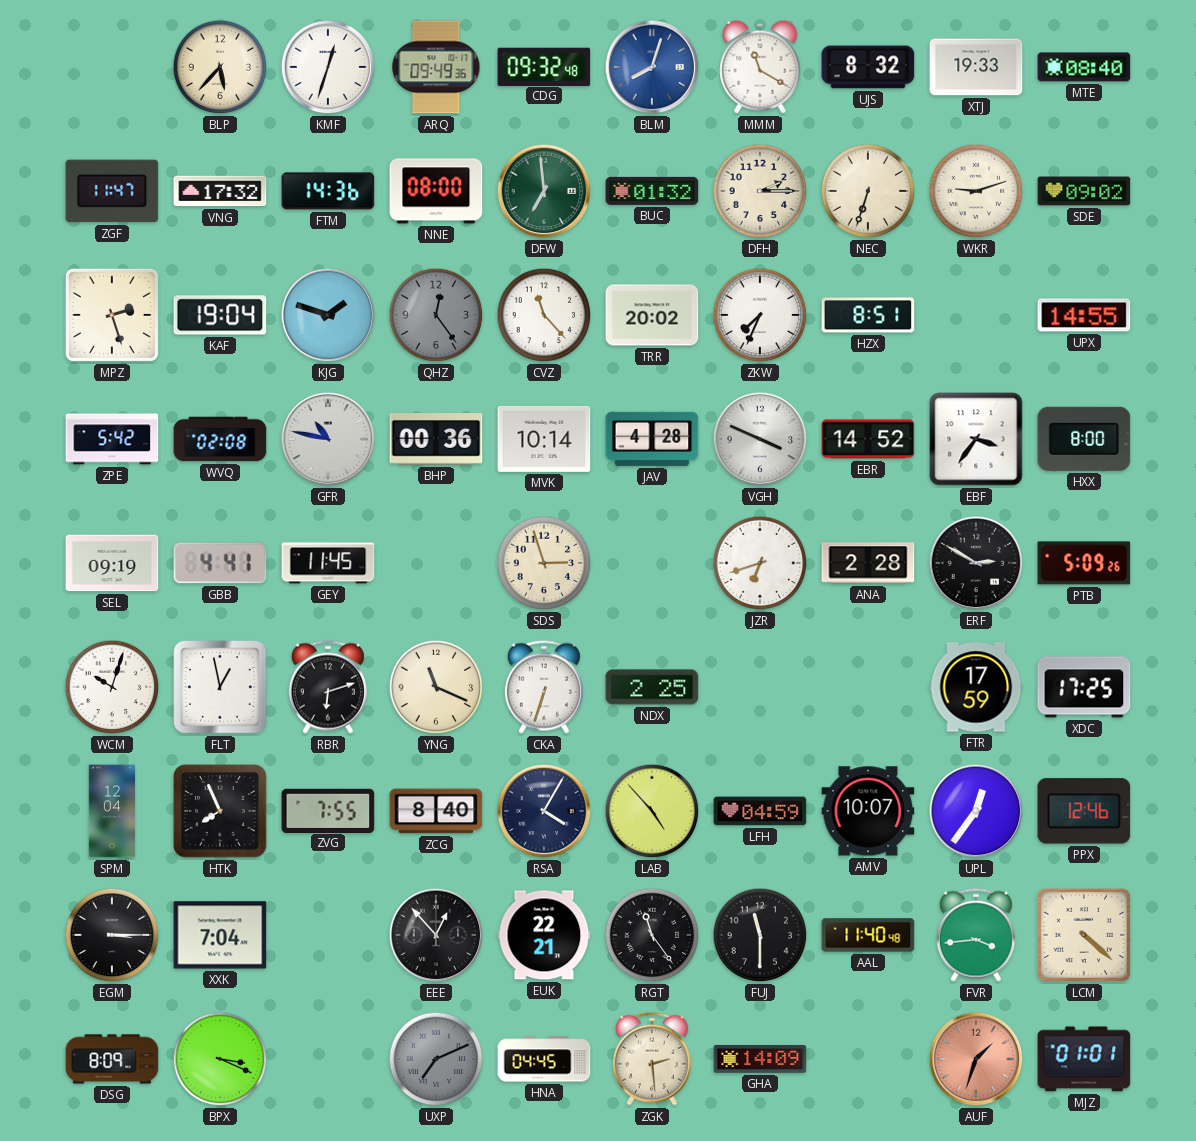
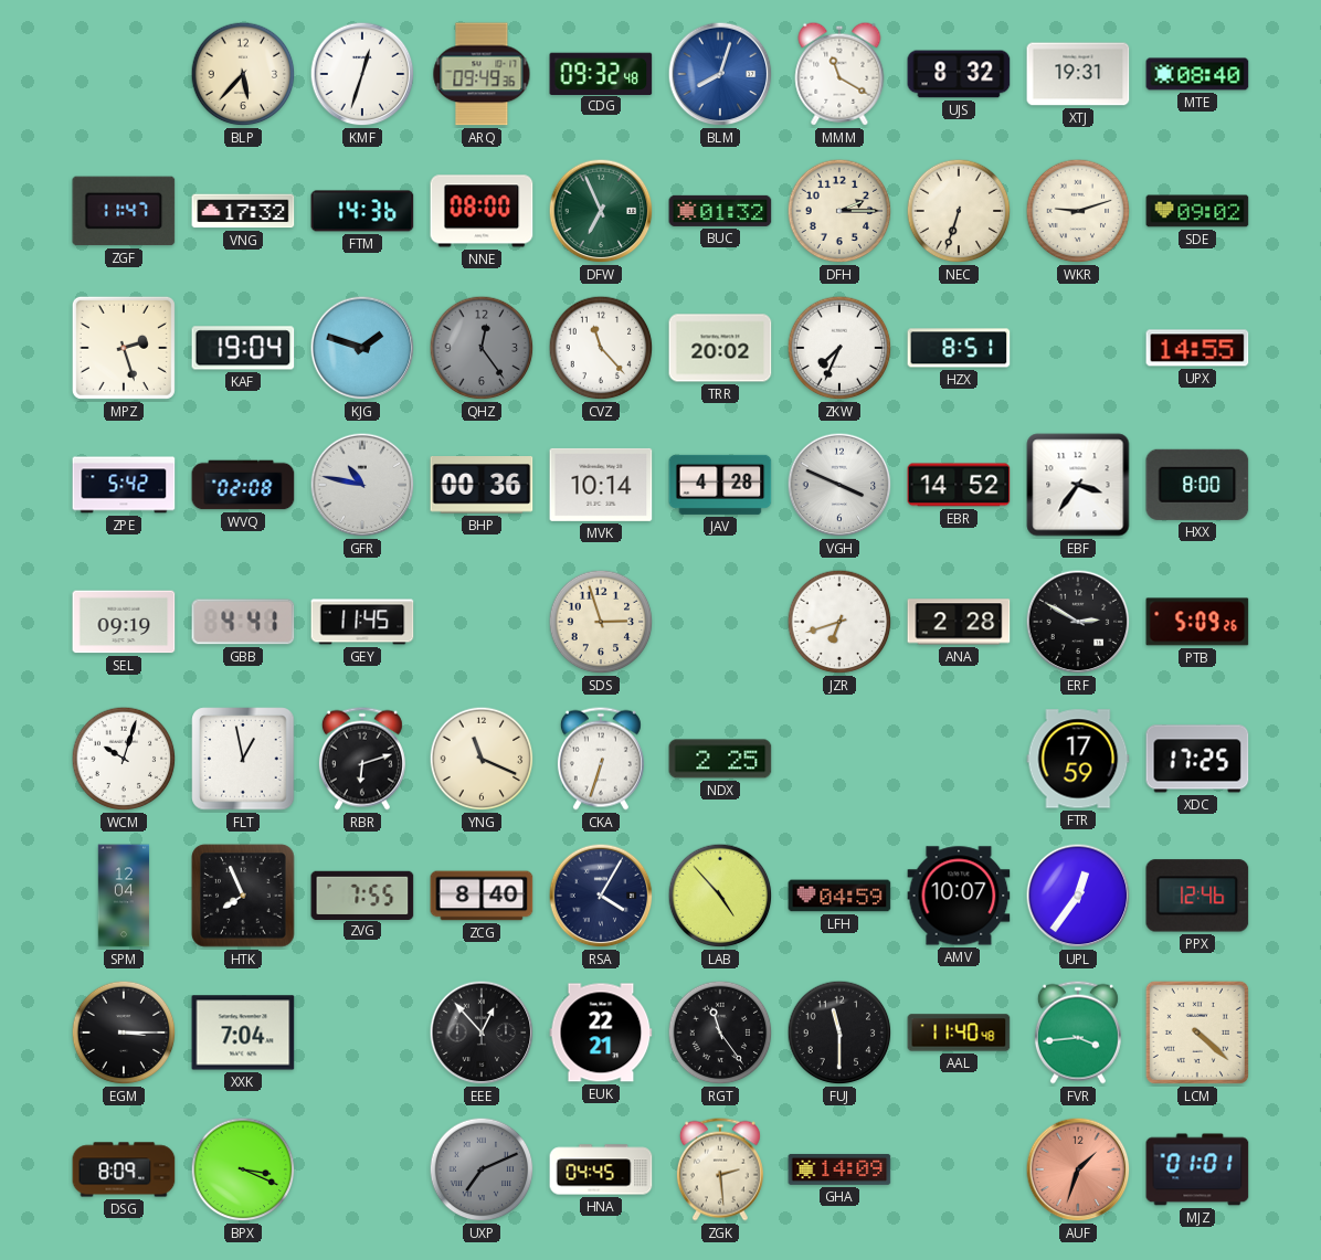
XTJ: 19:33 -> 19:31
DFW: 6:59 -> 6:56
